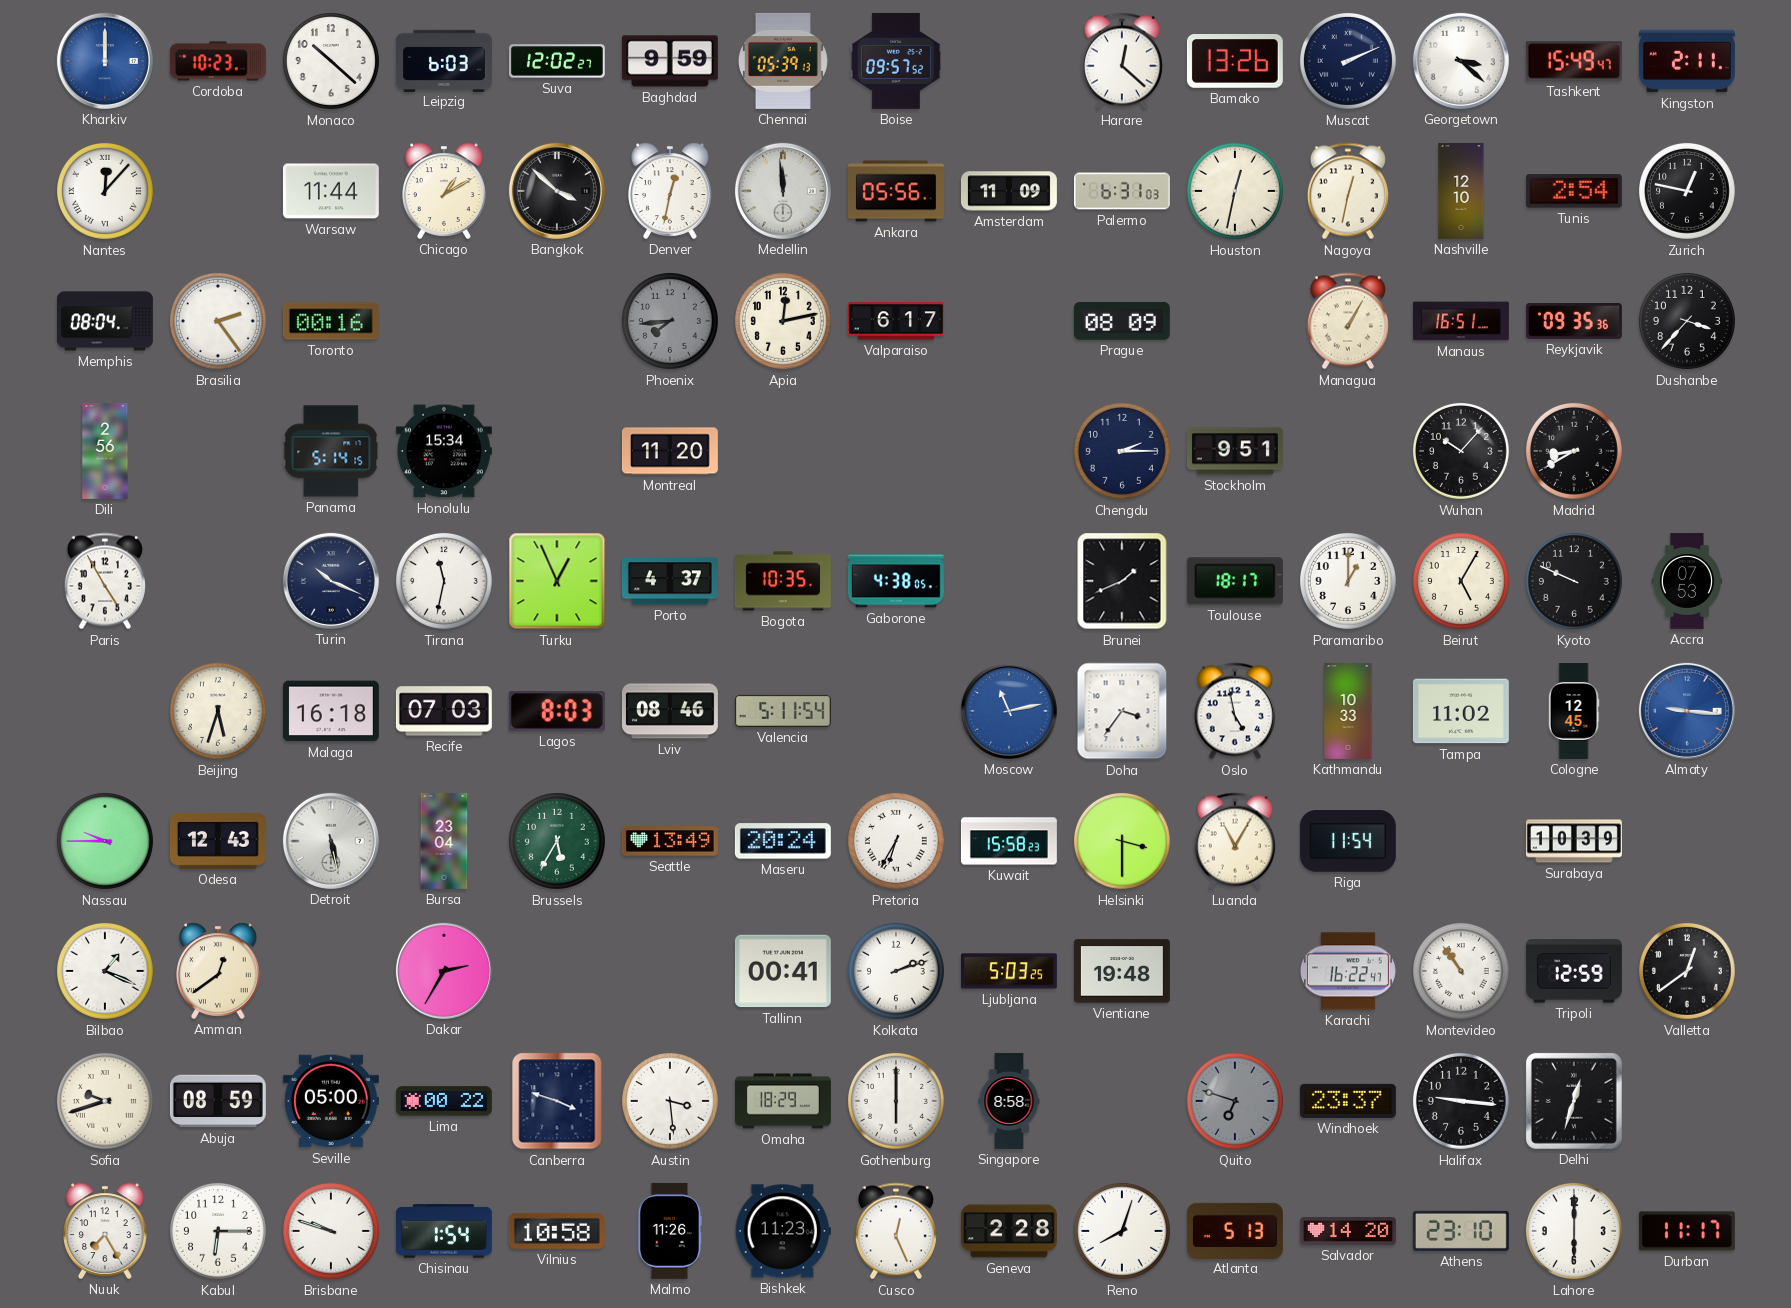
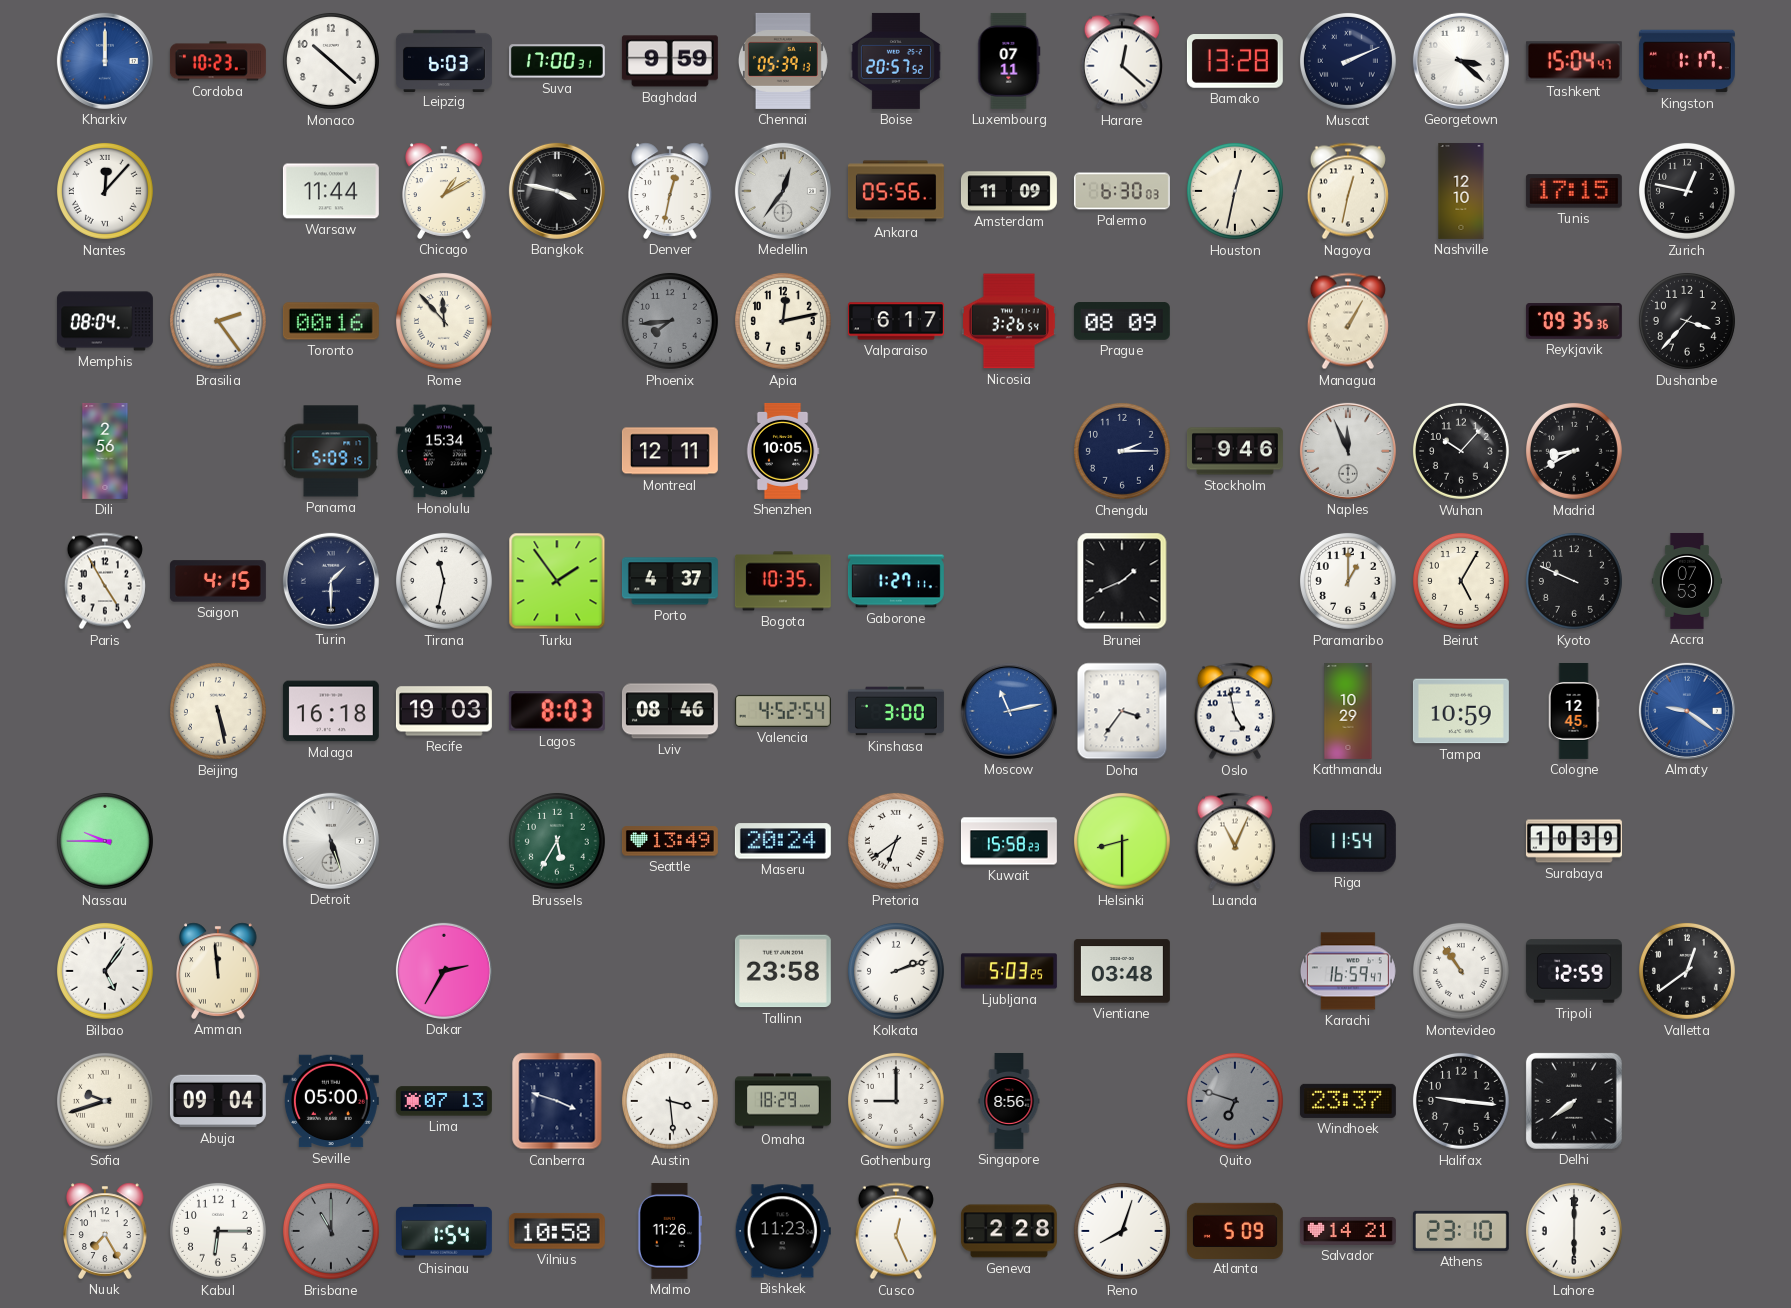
Suva: 12:02 -> 17:00
Boise: 09:57 -> 20:57
Luxembourg: none -> 07:11
Bamako: 13:26 -> 13:28
Tashkent: 15:49 -> 15:04
Kingston: 2:11 -> 1:17
Bangkok: 3:52 -> 3:47
Medellin: 11:59 -> 12:36
Palermo: 6:31 -> 6:30
Tunis: 2:54 -> 17:15
Rome: none -> 11:53
Nicosia: none -> 3:26
Manaus: 16:51 -> none
Panama: 5:14 -> 5:09
Montreal: 11:20 -> 12:11
Shenzhen: none -> 10:05
Stockholm: 9:51 -> 9:46
Naples: none -> 11:56
Saigon: none -> 4:15
Turin: 10:19 -> 1:30
Turku: 12:56 -> 1:54
Gaborone: 4:38 -> 1:27
Toulouse: 18:17 -> none
Beijing: 5:33 -> 5:28
Recife: 07:03 -> 19:03
Valencia: 5:11 -> 4:52
Kinshasa: none -> 3:00
Kathmandu: 10:33 -> 10:29
Tampa: 11:02 -> 10:59
Almaty: 9:16 -> 9:21
Odesa: 12:43 -> none
Detroit: 5:28 -> 5:27
Bursa: 23:04 -> none
Pretoria: 6:35 -> 6:39
Helsinki: 3:30 -> 8:30
Luanda: 11:05 -> 11:04
Bilbao: 1:19 -> 5:06
Amman: 12:39 -> 11:59
Tallinn: 00:41 -> 23:58
Vientiane: 19:48 -> 03:48
Karachi: 16:22 -> 16:59
Abuja: 08:59 -> 09:04
Lima: 00:22 -> 07:13
Gothenburg: 6:00 -> 9:00
Singapore: 8:58 -> 8:56
Delhi: 12:33 -> 7:39
Brisbane: 9:48 -> 11:00
Brisbane dial: white -> grey
Atlanta: 5:13 -> 5:09
Salvador: 14:20 -> 14:21
Durban: 11:17 -> none
